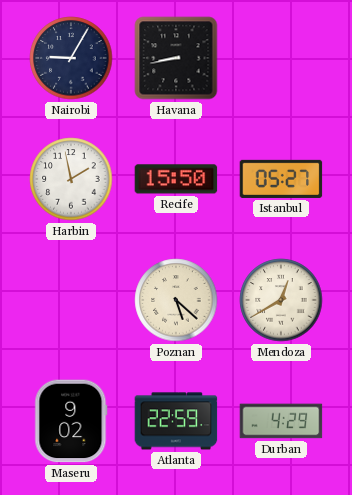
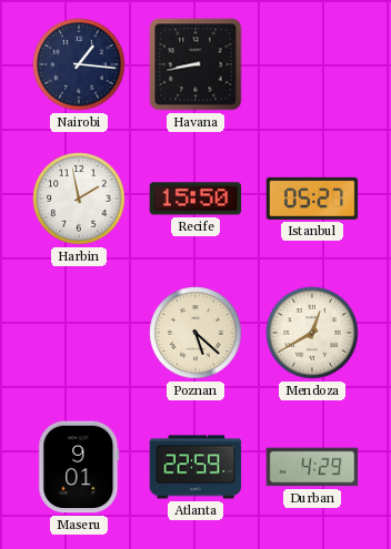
Nairobi: 9:05 -> 1:16
Maseru: 9:02 -> 9:01
